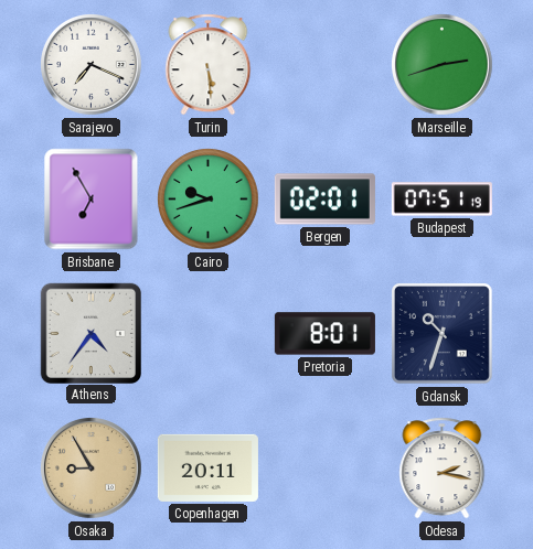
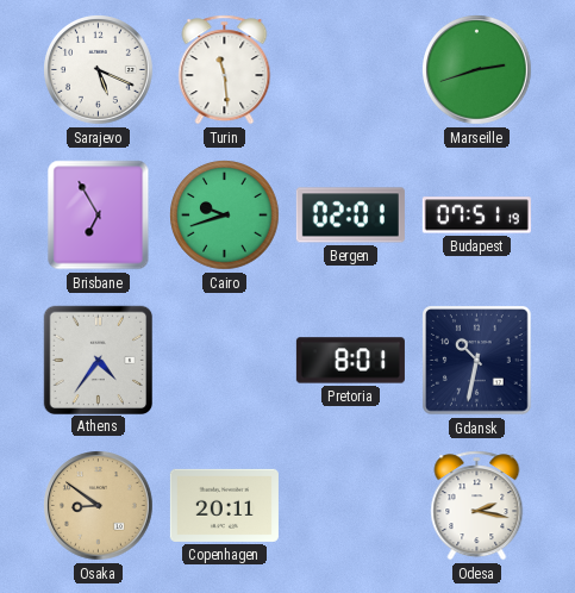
Sarajevo: 7:19 -> 5:19
Turin: 5:29 -> 11:29
Gdansk: 10:33 -> 10:32
Osaka: 8:55 -> 8:51
